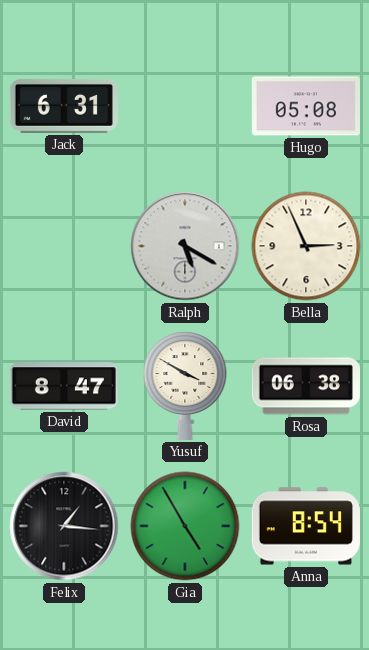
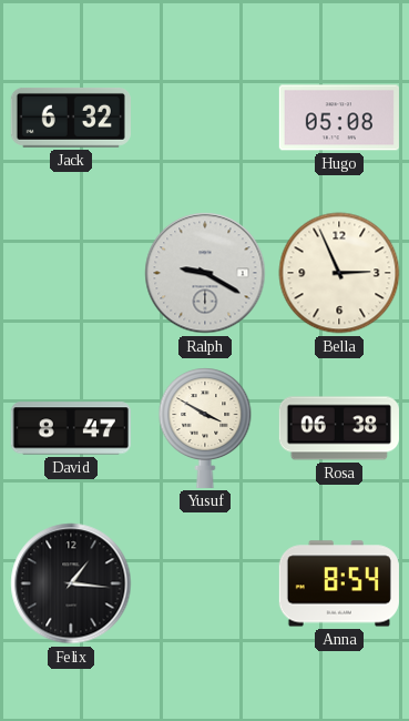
Jack: 6:31 -> 6:32
Ralph: 5:20 -> 9:20
Gia: 4:55 -> none
